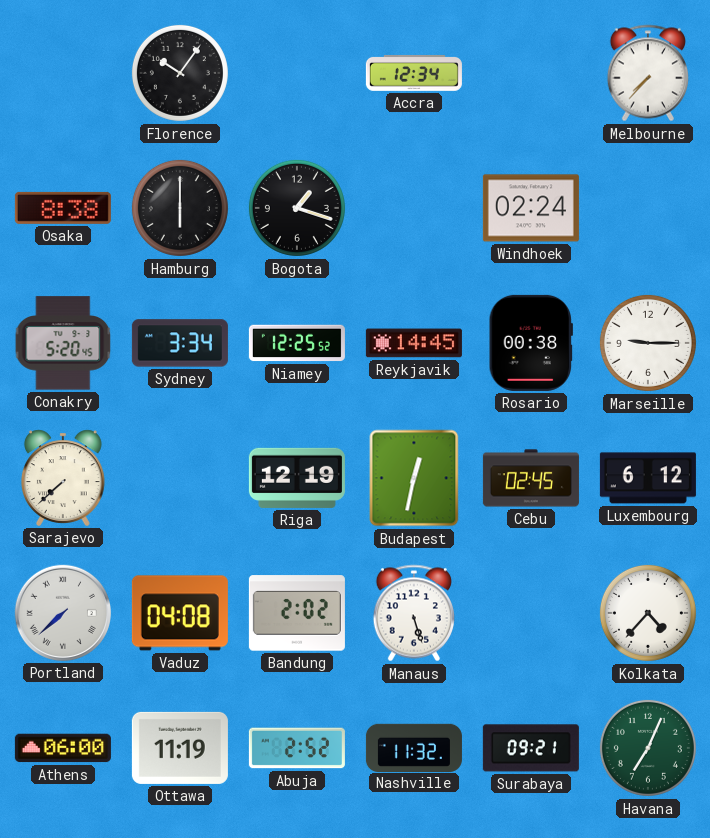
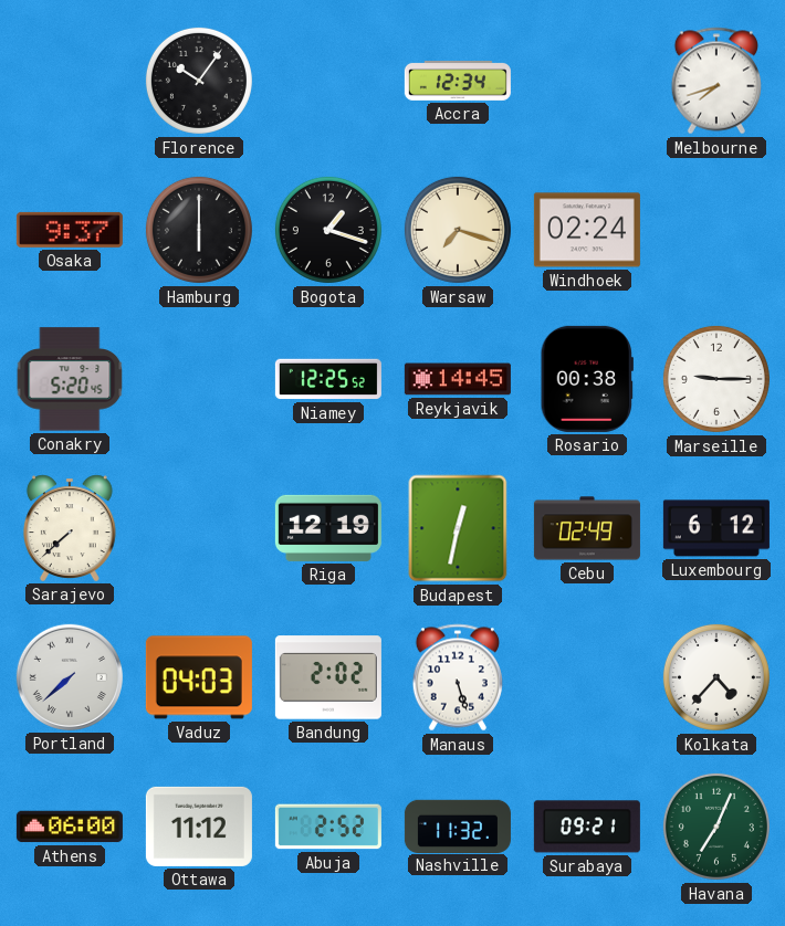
Melbourne: 7:37 -> 7:42
Osaka: 8:38 -> 9:37
Warsaw: none -> 7:18
Sydney: 3:34 -> none
Cebu: 02:45 -> 02:49
Vaduz: 04:08 -> 04:03
Ottawa: 11:19 -> 11:12
